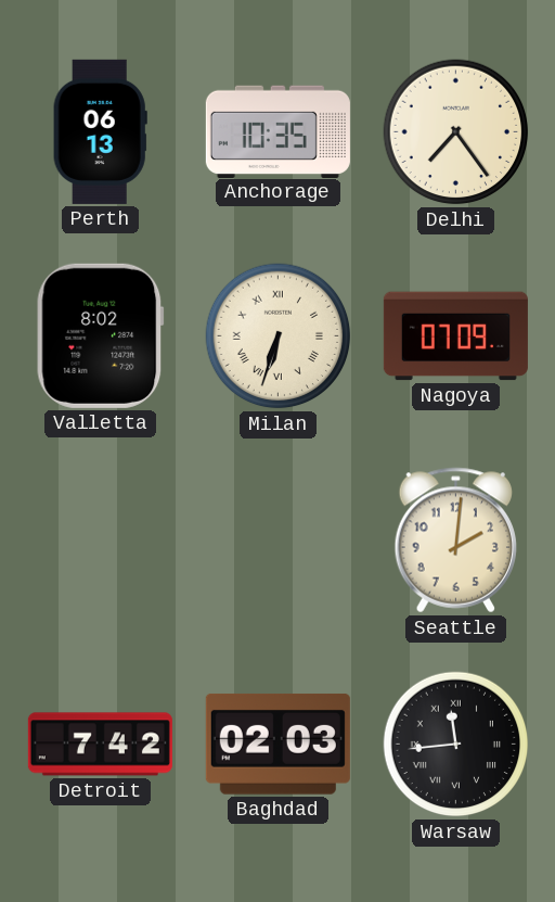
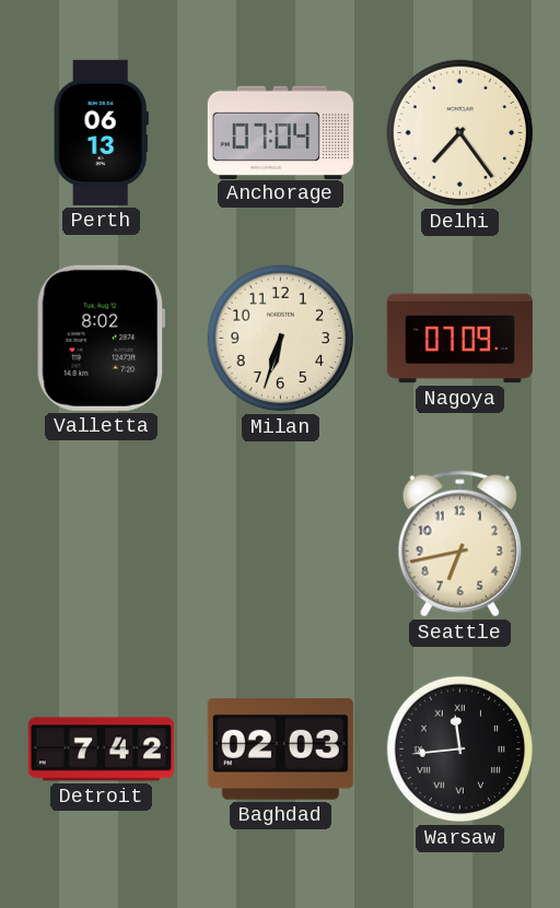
Anchorage: 10:35 -> 07:04
Milan numerals: Roman -> Arabic
Seattle: 2:01 -> 6:43
